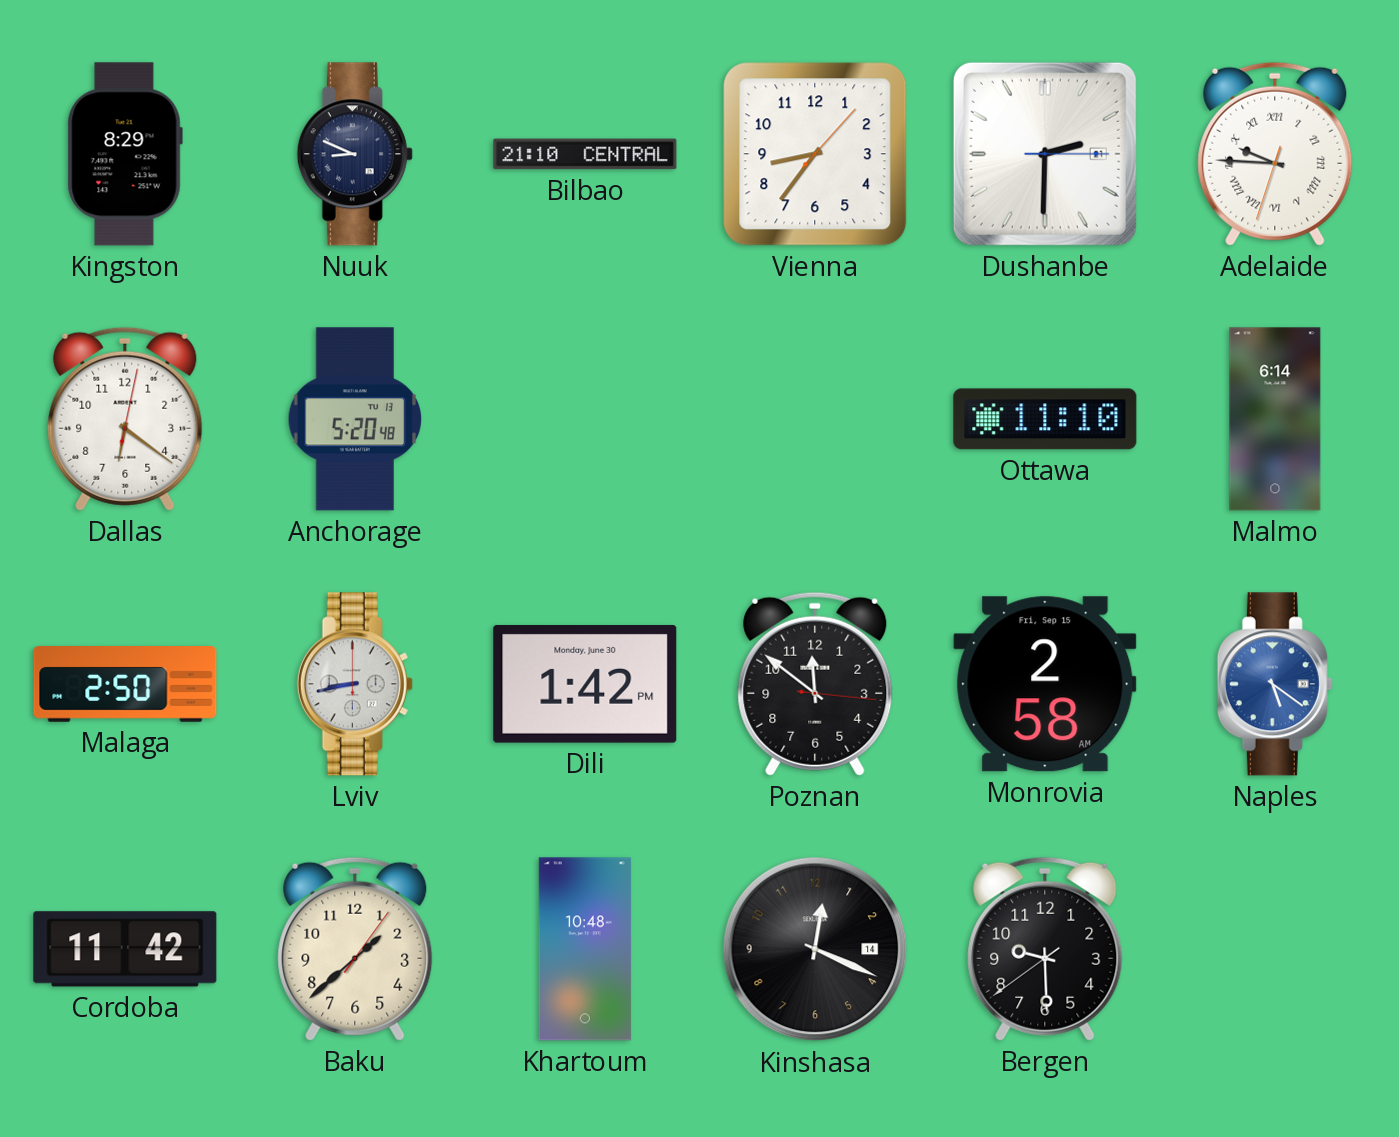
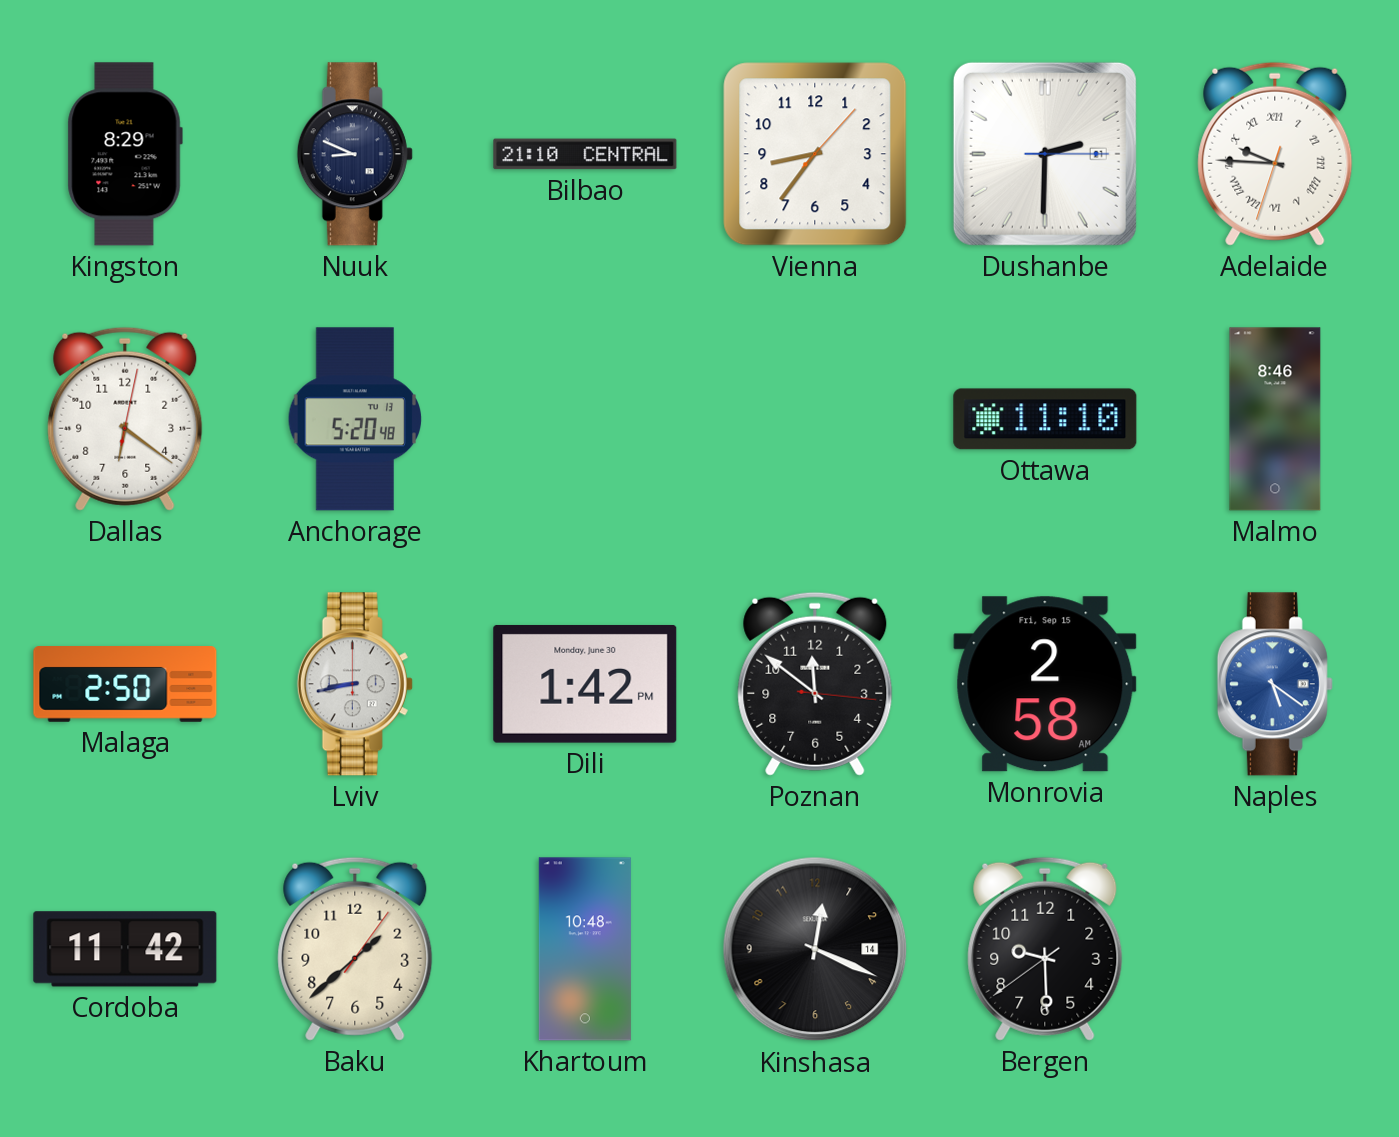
Malmo: 6:14 -> 8:46
